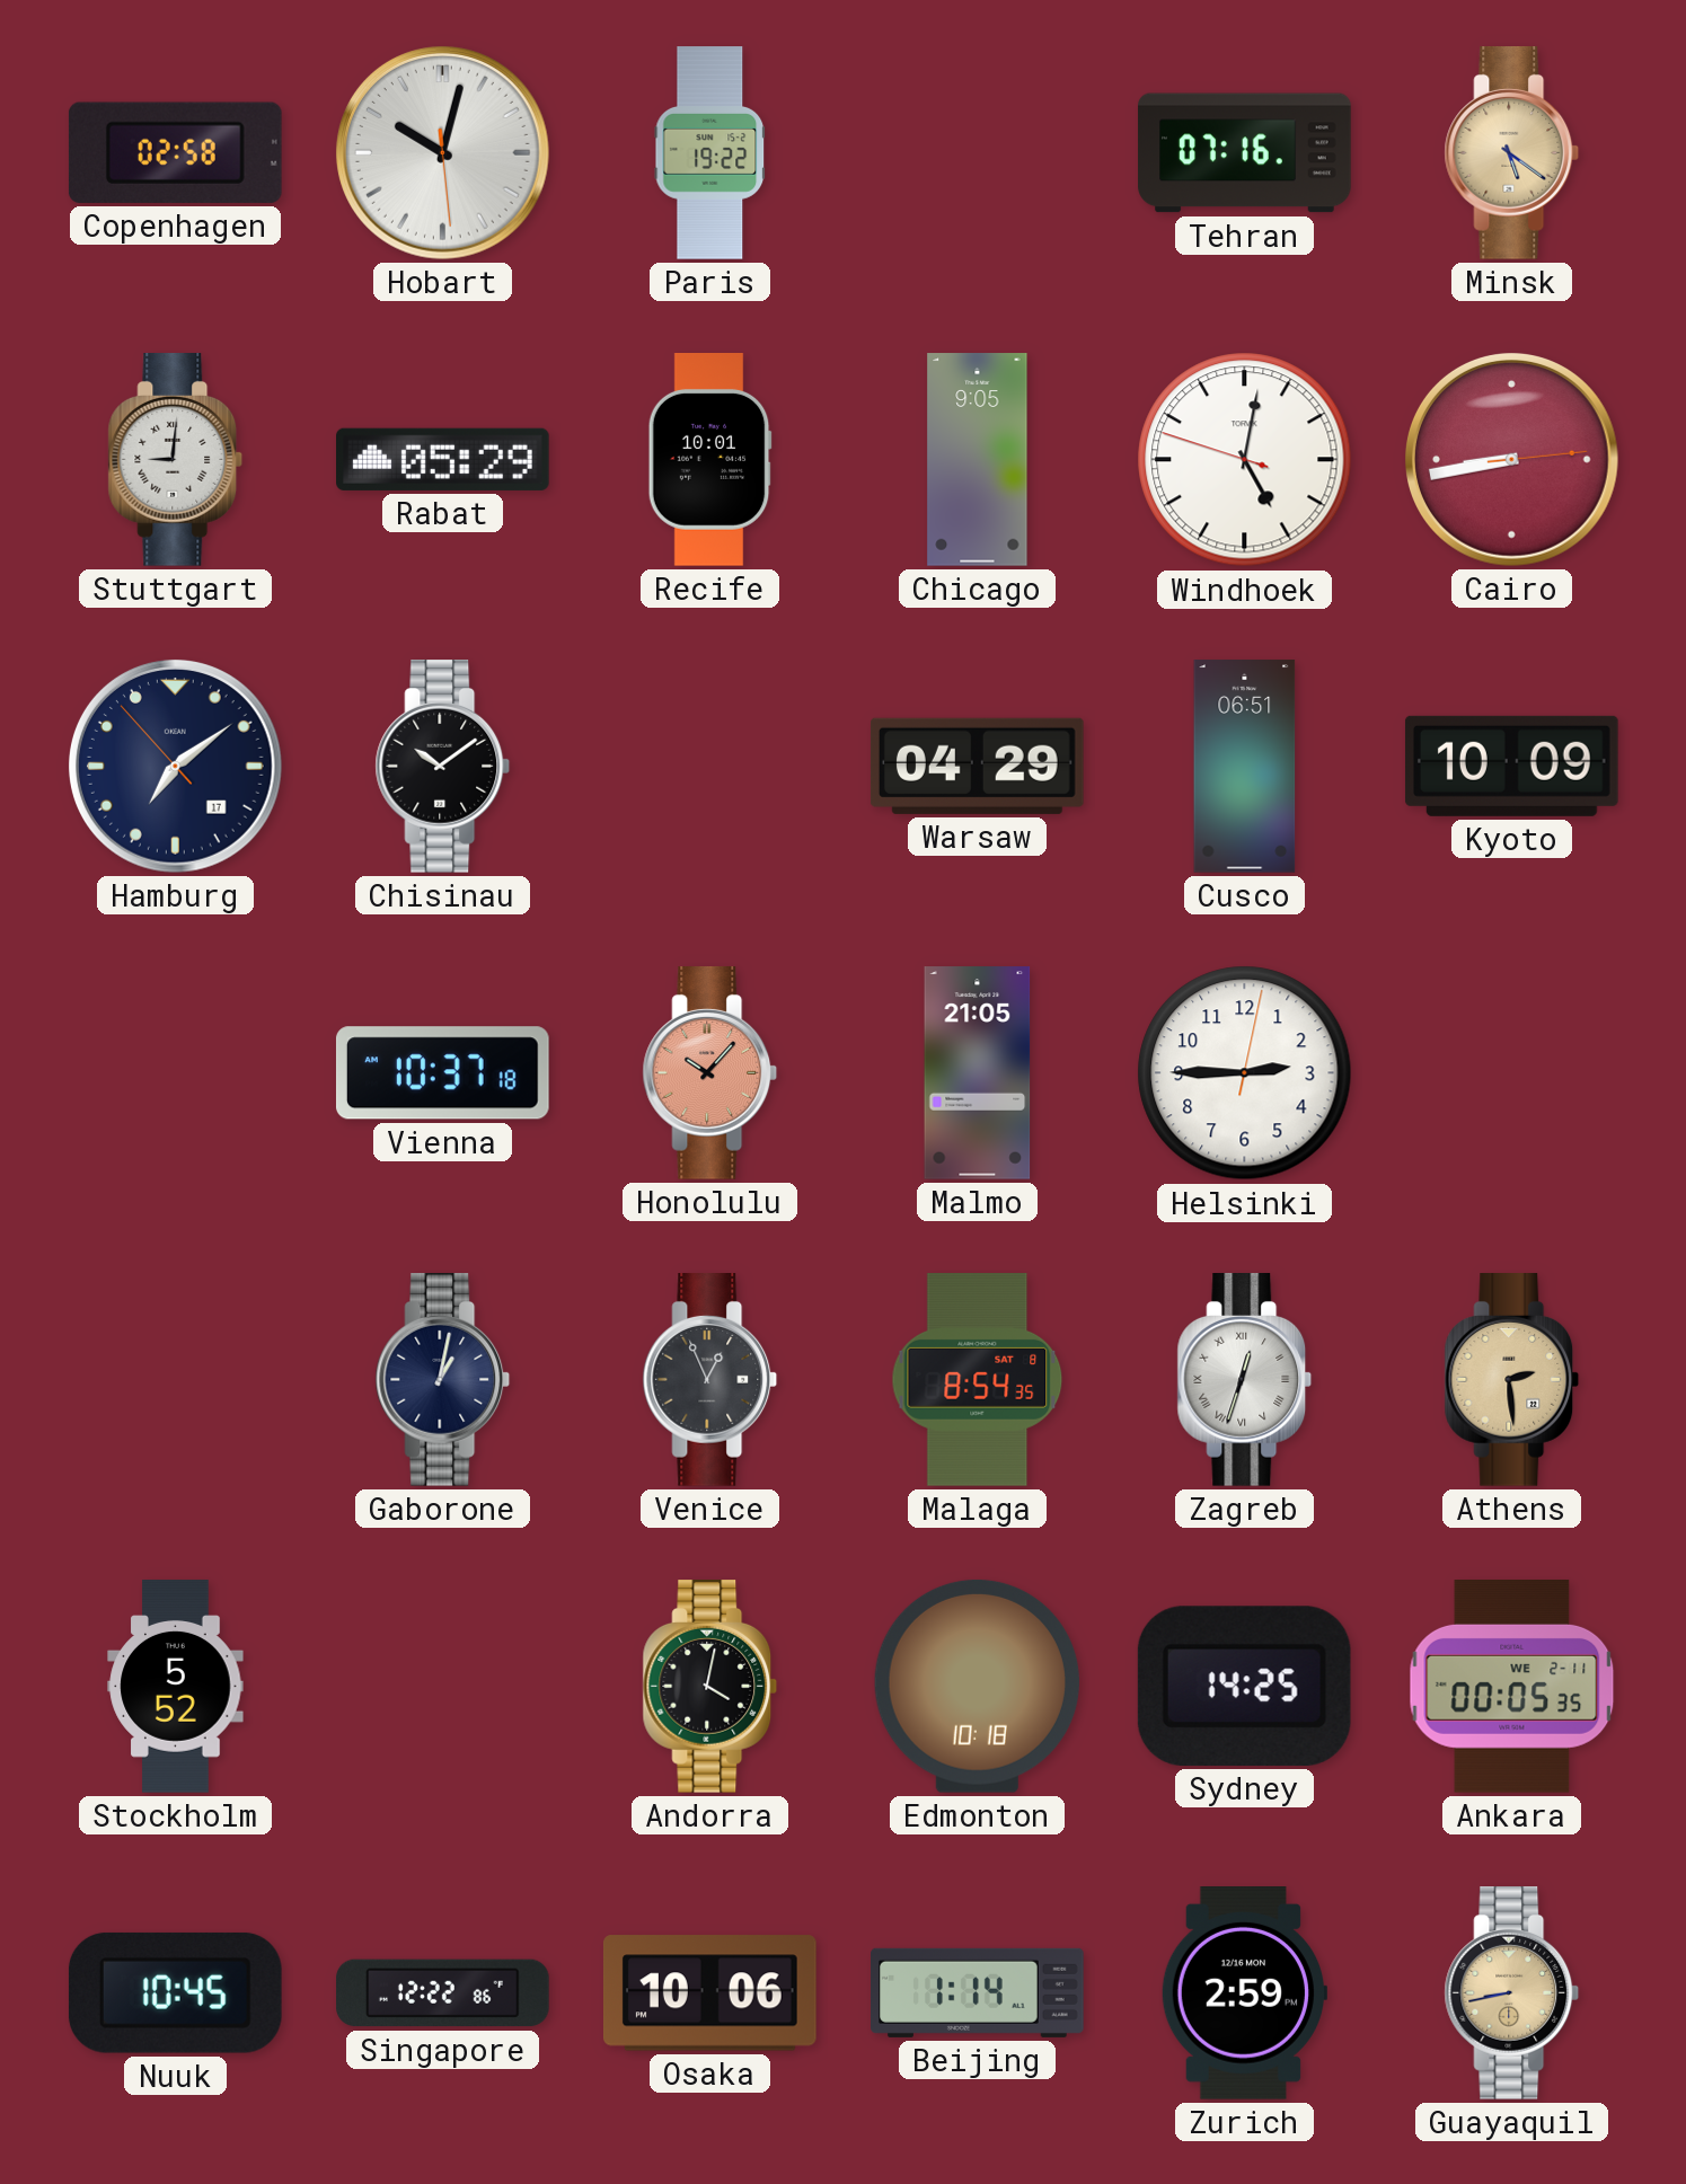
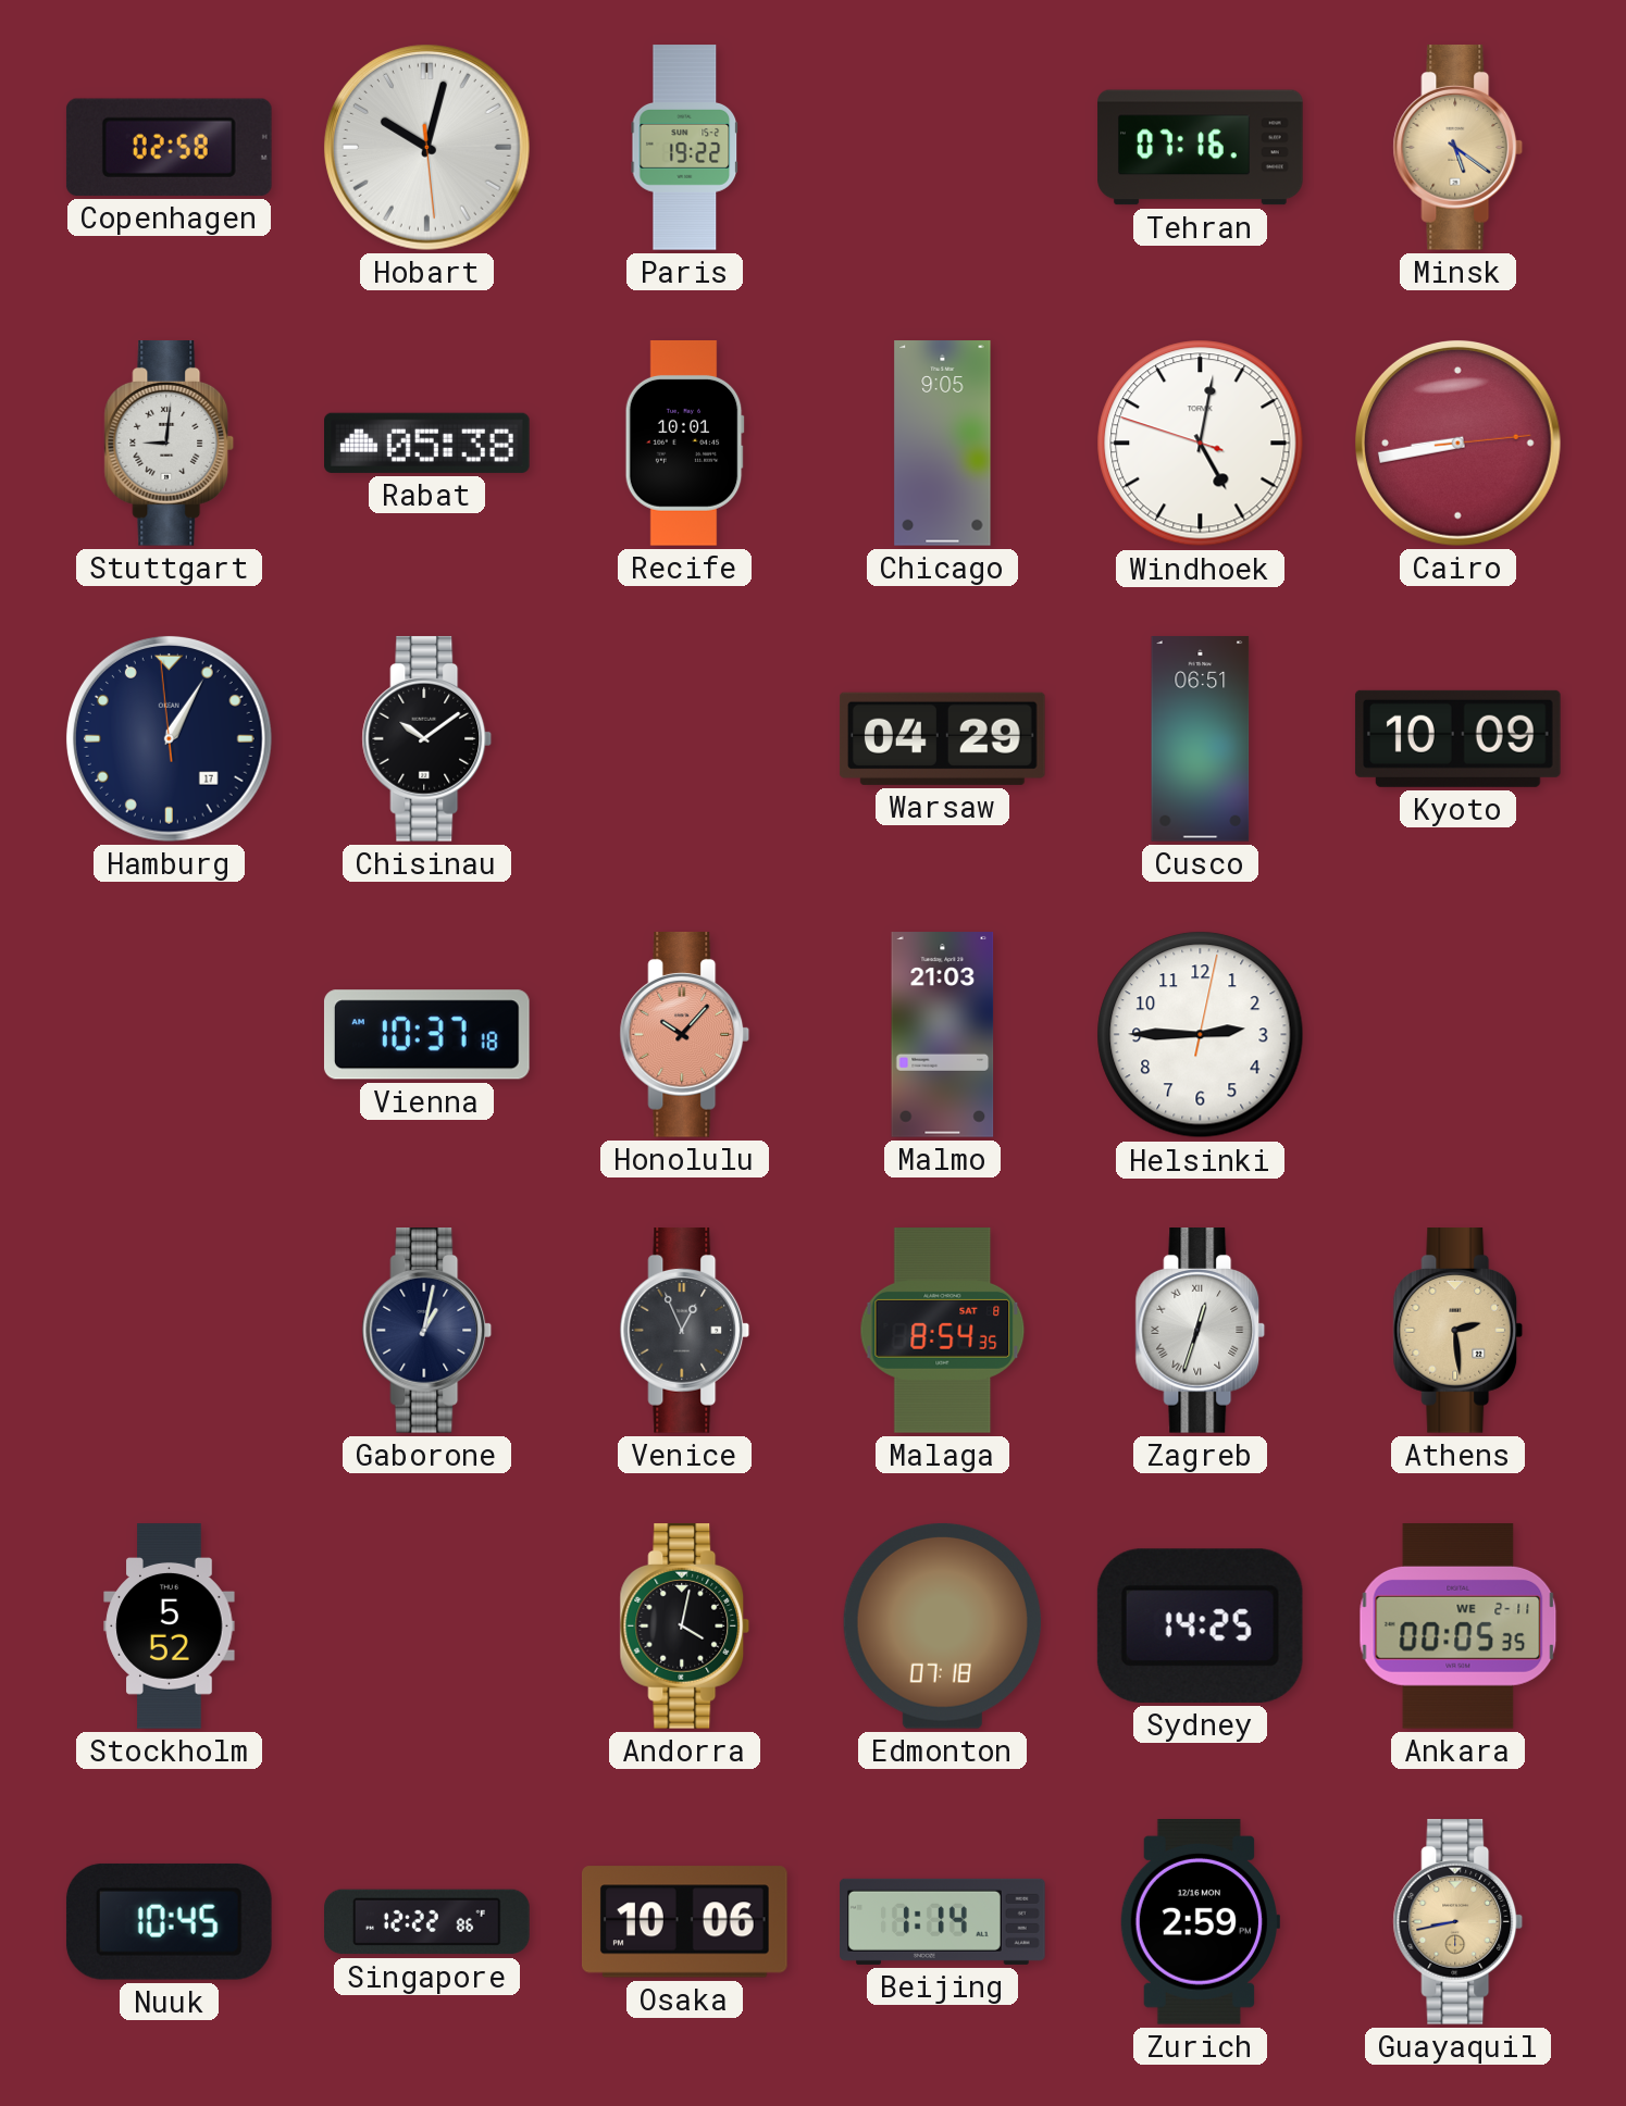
Rabat: 05:29 -> 05:38
Hamburg: 7:08 -> 1:04
Malmo: 21:05 -> 21:03
Edmonton: 10:18 -> 07:18
